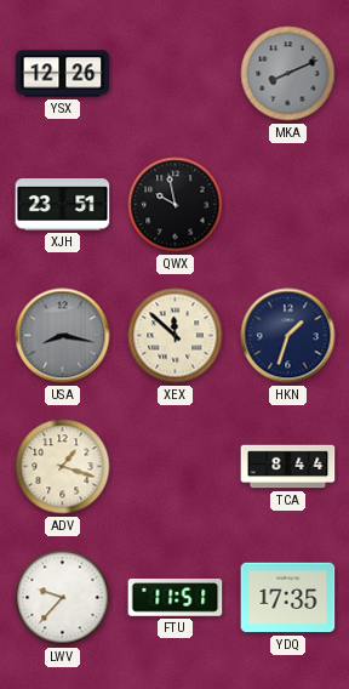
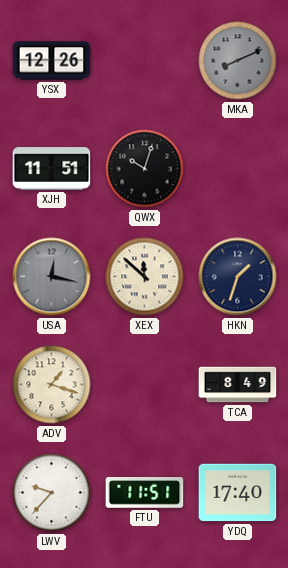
XJH: 23:51 -> 11:51
QWX: 9:58 -> 10:03
USA: 8:17 -> 12:17
TCA: 8:44 -> 8:49
YDQ: 17:35 -> 17:40
